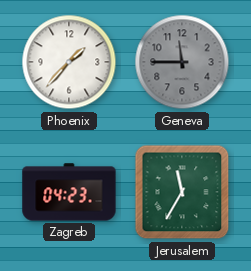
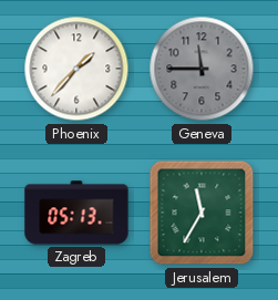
Zagreb: 04:23 -> 05:13
